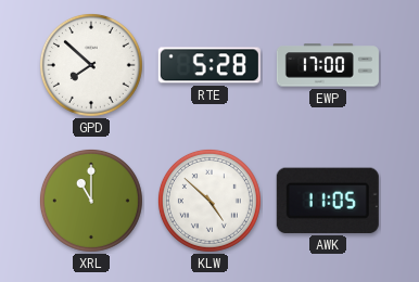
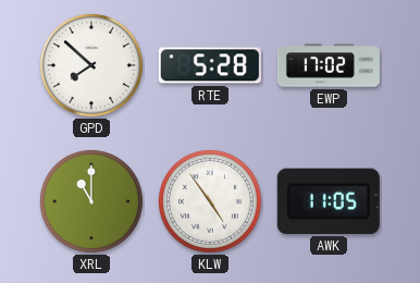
EWP: 17:00 -> 17:02
KLW: 4:52 -> 4:54
